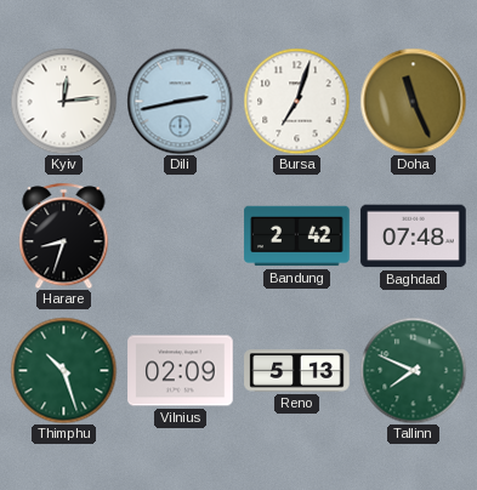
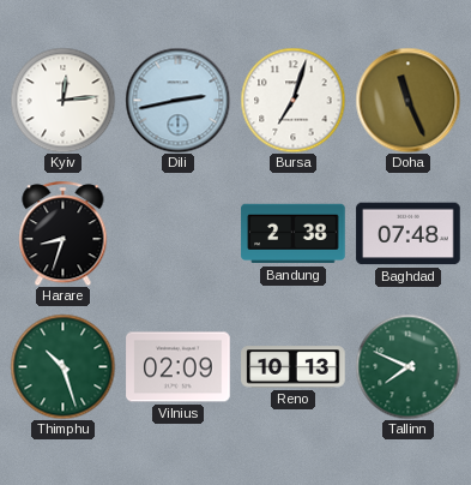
Bandung: 2:42 -> 2:38
Reno: 5:13 -> 10:13
